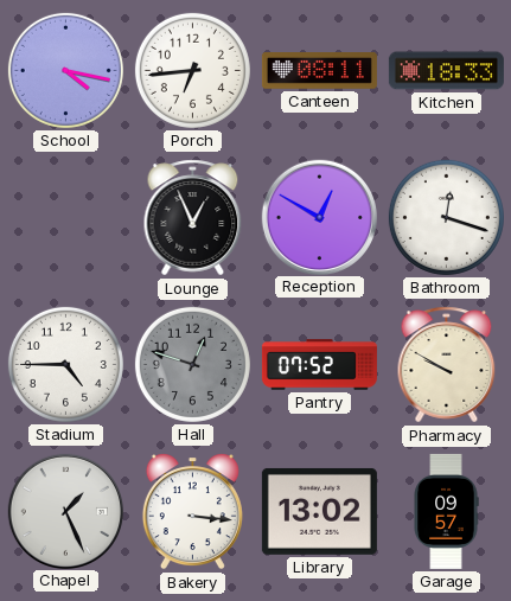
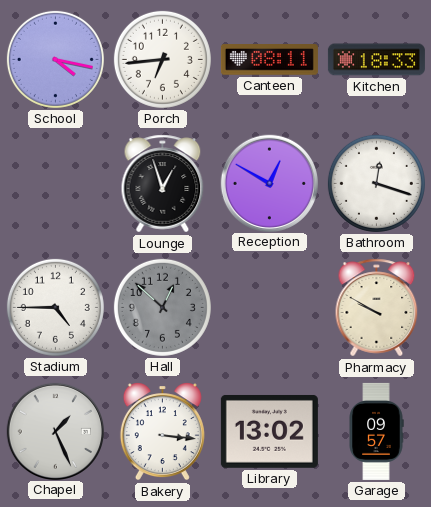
Lounge: 12:56 -> 12:57
Hall: 12:48 -> 12:52
Pantry: 07:52 -> none
